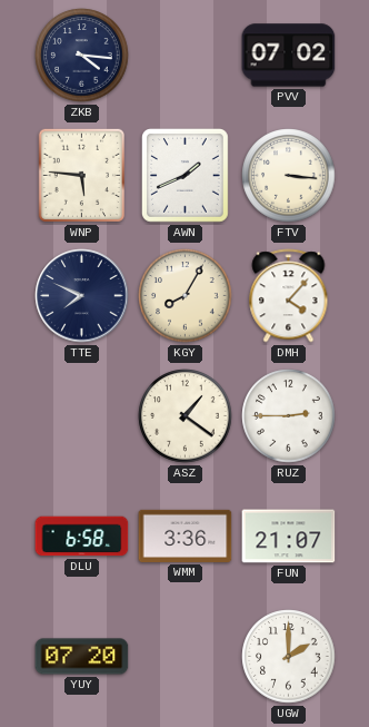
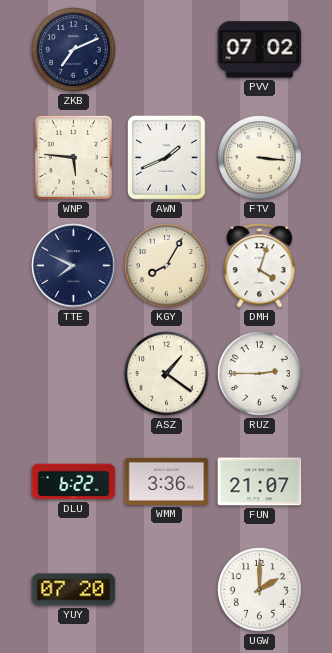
ZKB: 4:16 -> 7:11
DMH: 4:07 -> 4:03
DLU: 6:58 -> 6:22
